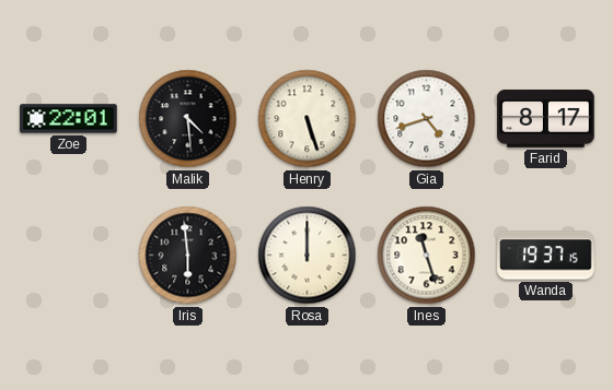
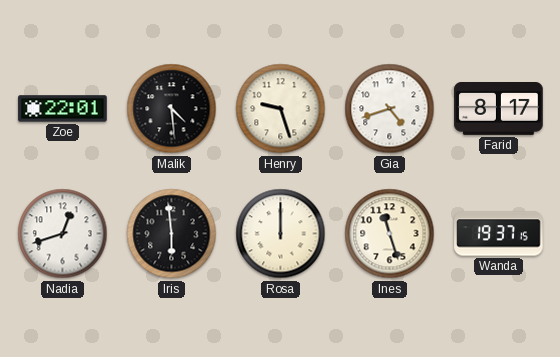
Henry: 5:27 -> 9:27
Nadia: none -> 12:42
